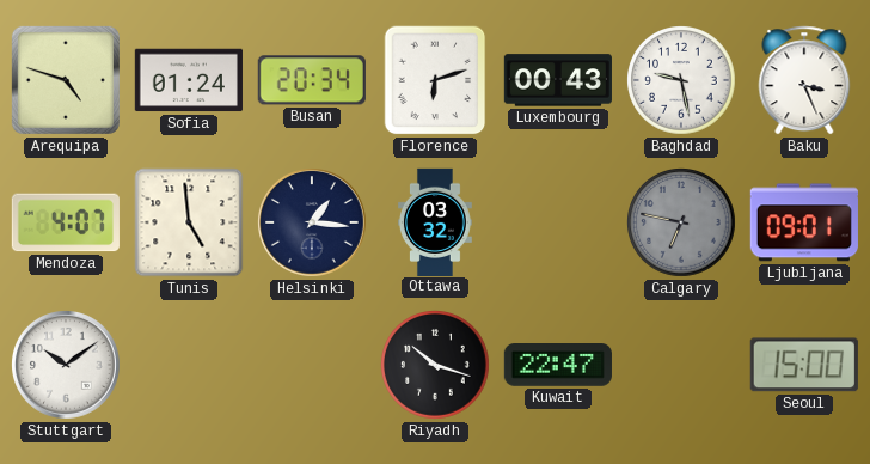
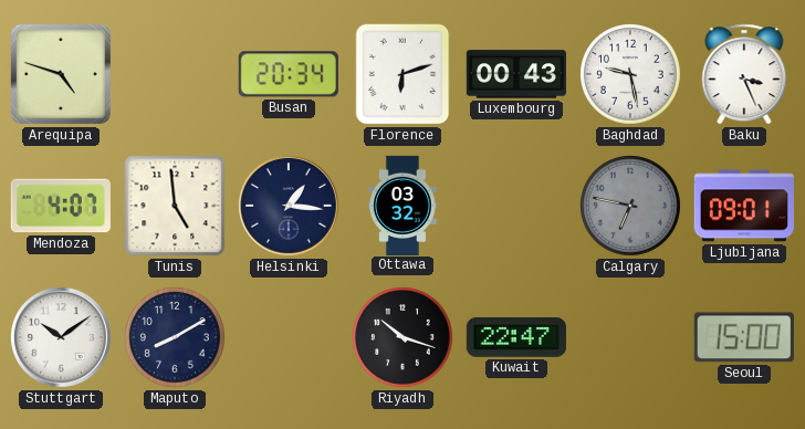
Sofia: 01:24 -> none
Maputo: none -> 8:10
